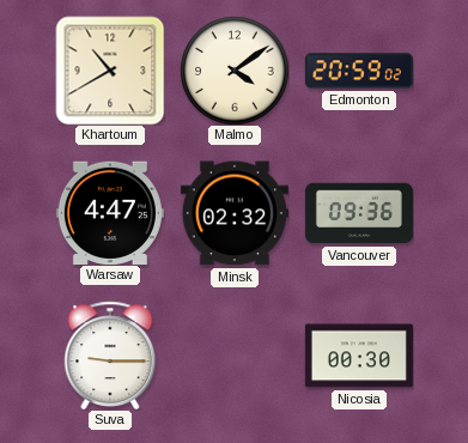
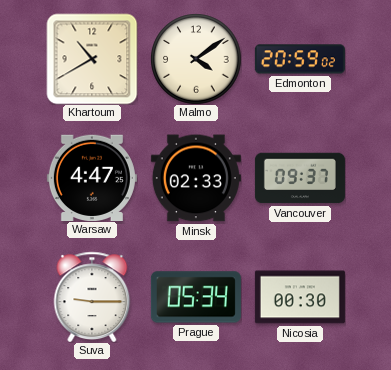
Minsk: 02:32 -> 02:33
Vancouver: 09:36 -> 09:37
Prague: none -> 05:34
